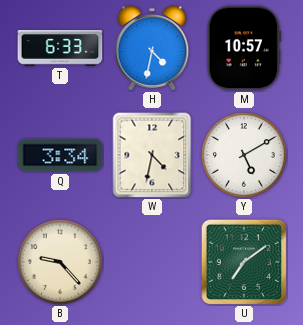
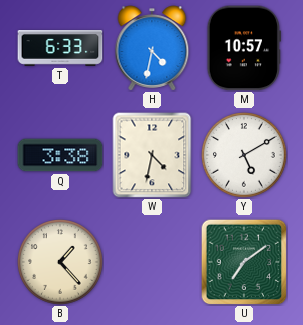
Q: 3:34 -> 3:38
B: 9:23 -> 1:23
